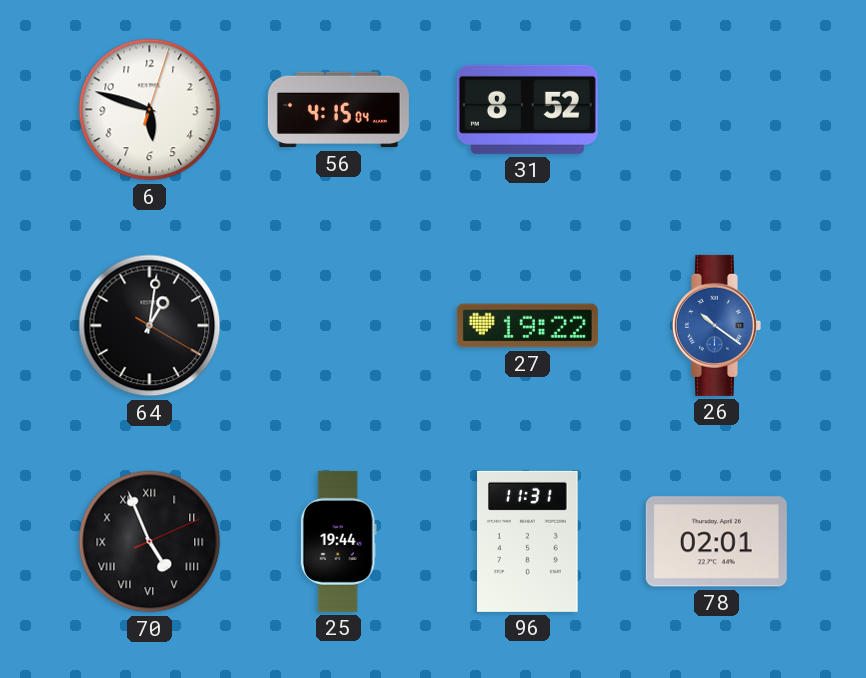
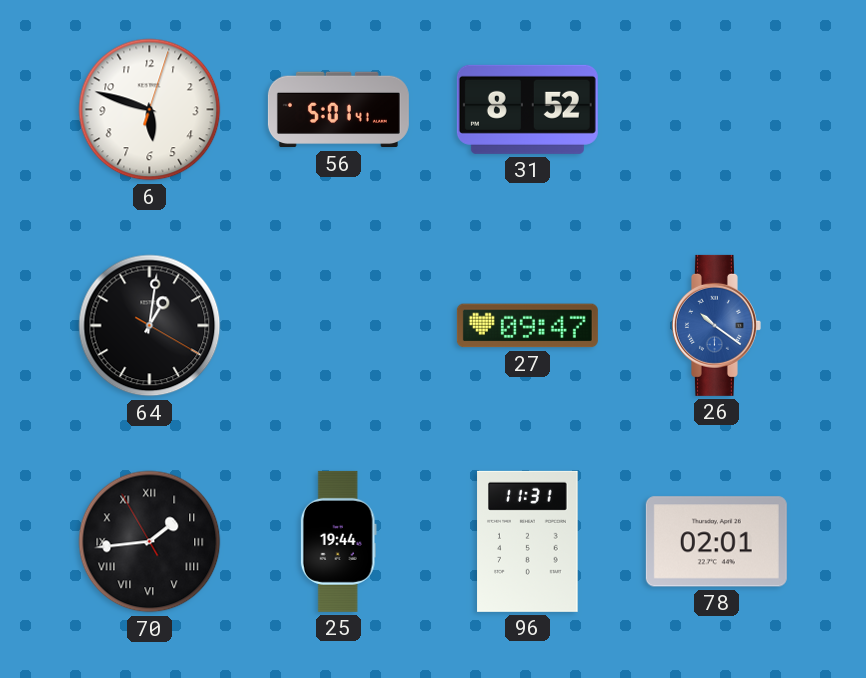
56: 4:15 -> 5:01
27: 19:22 -> 09:47
70: 4:56 -> 1:43
